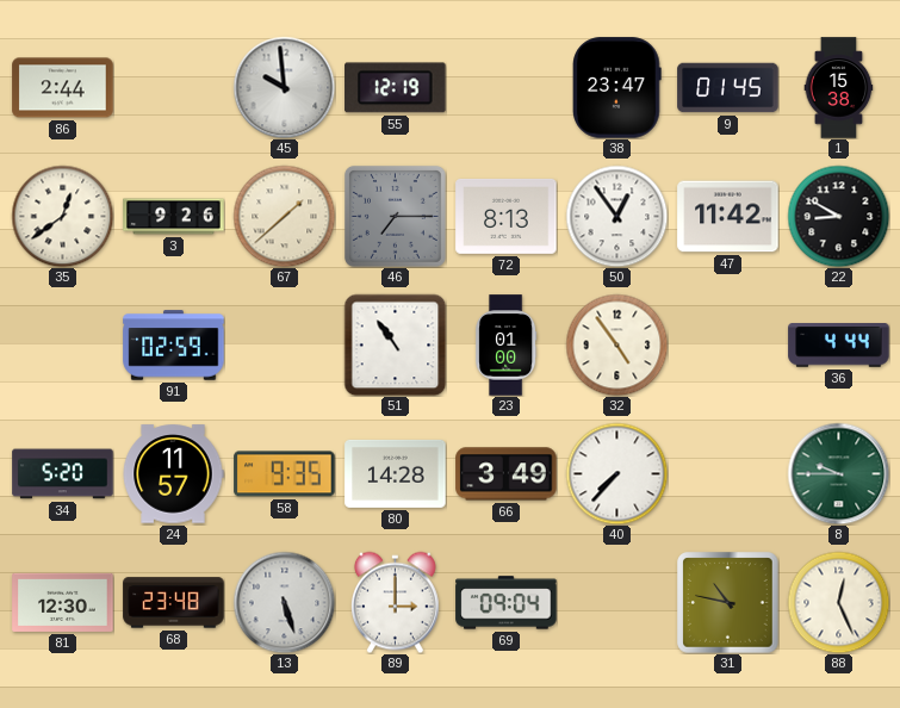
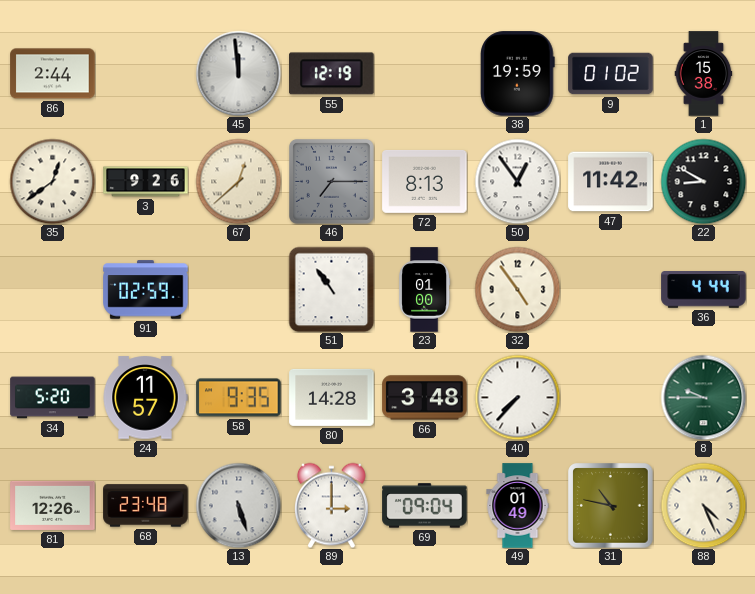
45: 9:59 -> 11:59
38: 23:47 -> 19:59
9: 01:45 -> 01:02
67: 1:38 -> 12:38
66: 3:49 -> 3:48
81: 12:30 -> 12:26
49: none -> 01:49
88: 12:26 -> 4:26
